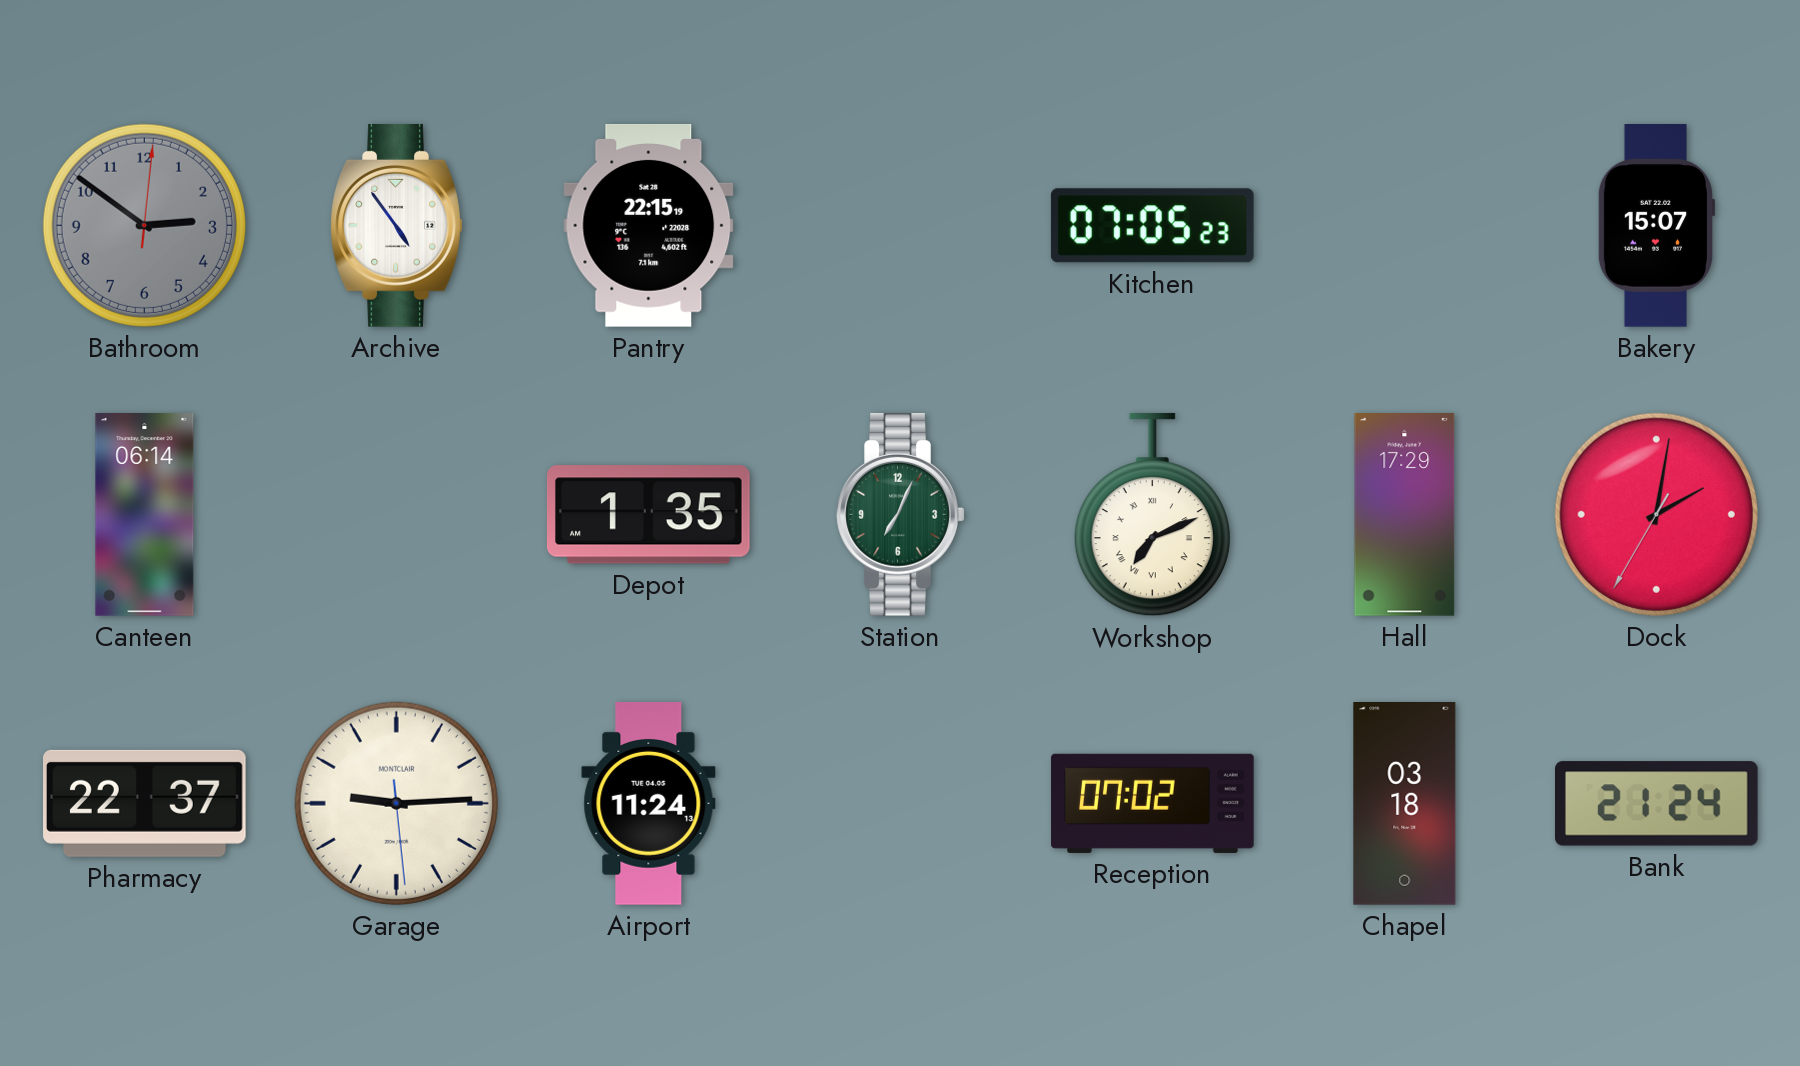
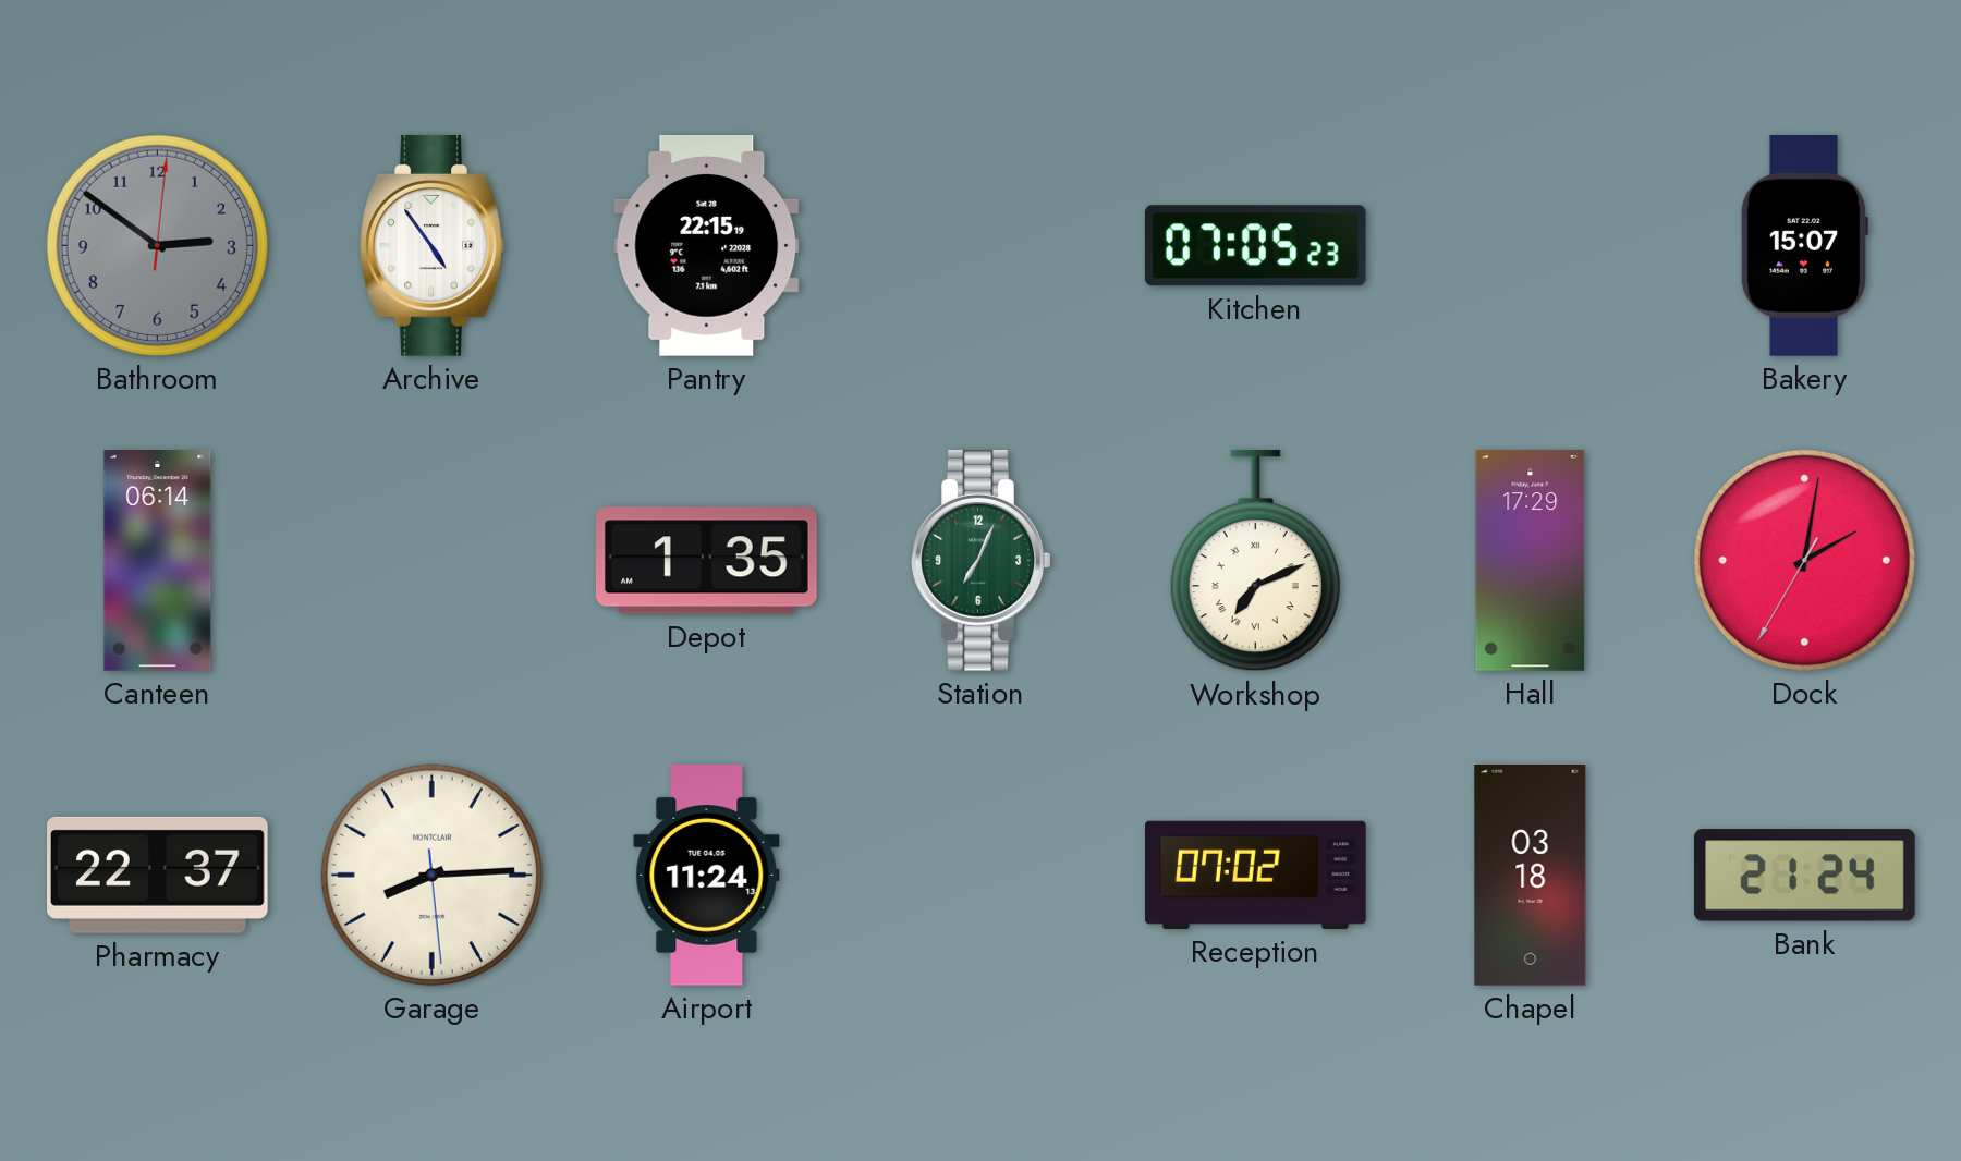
Garage: 9:14 -> 8:14
